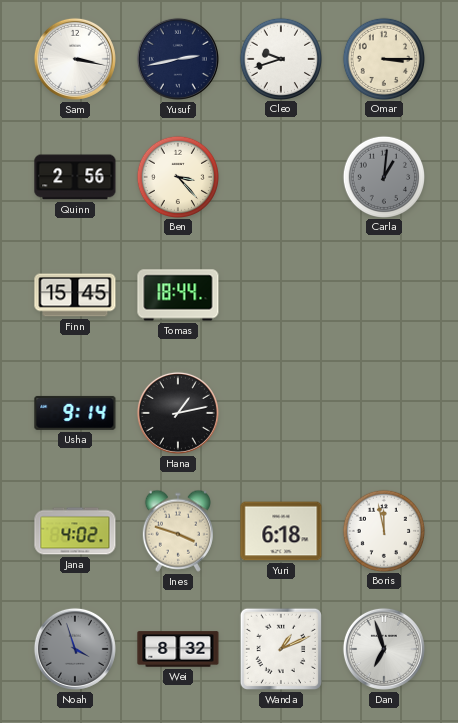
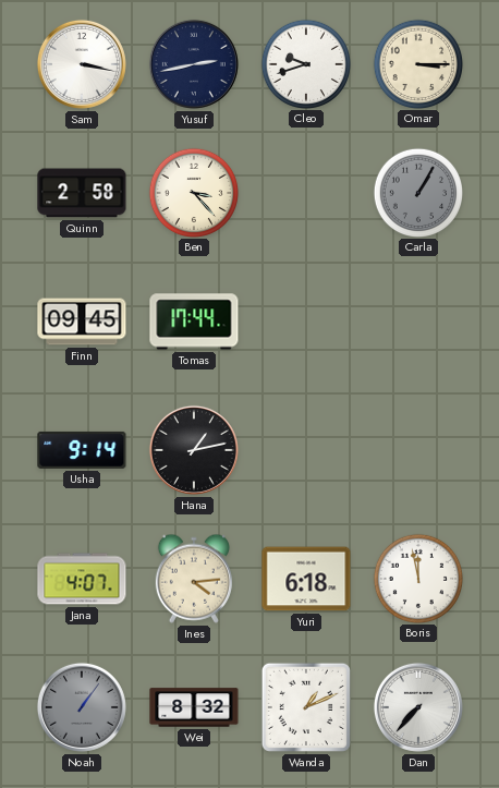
Quinn: 2:56 -> 2:58
Carla: 1:01 -> 1:05
Finn: 15:45 -> 09:45
Tomas: 18:44 -> 17:44
Jana: 4:02 -> 4:07
Ines: 3:48 -> 4:14
Noah: 3:57 -> 1:06
Dan: 6:57 -> 7:37
